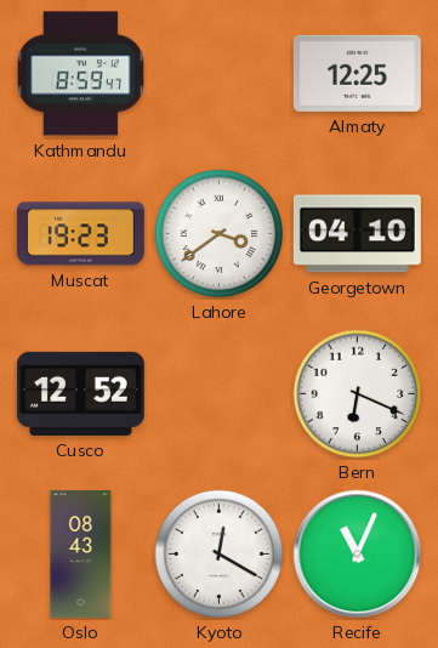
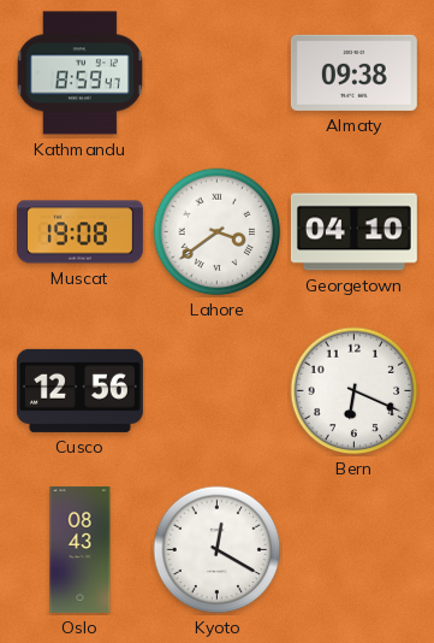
Almaty: 12:25 -> 09:38
Muscat: 19:23 -> 19:08
Cusco: 12:52 -> 12:56
Recife: 11:04 -> none
